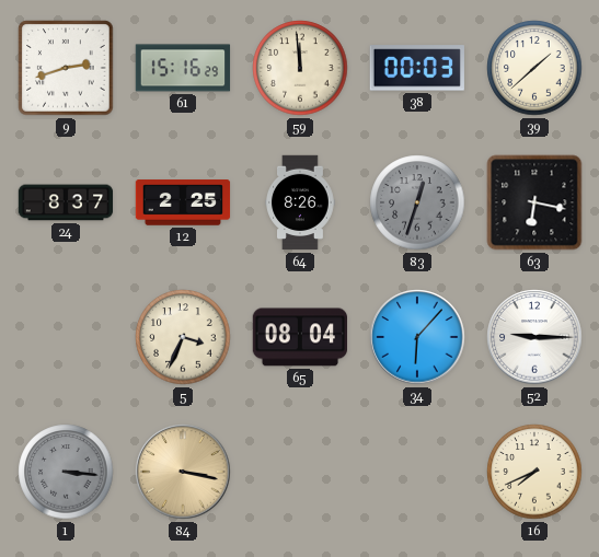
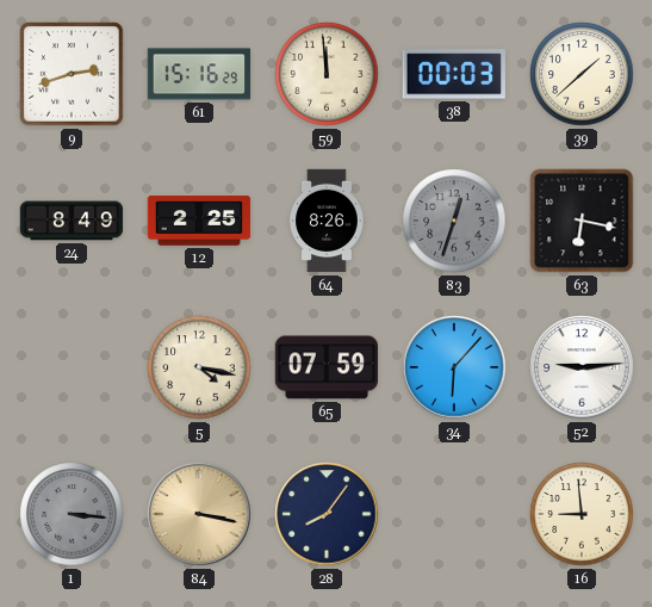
24: 8:37 -> 8:49
5: 3:34 -> 4:17
65: 08:04 -> 07:59
52: 9:15 -> 9:14
28: none -> 8:06
16: 7:41 -> 8:59
